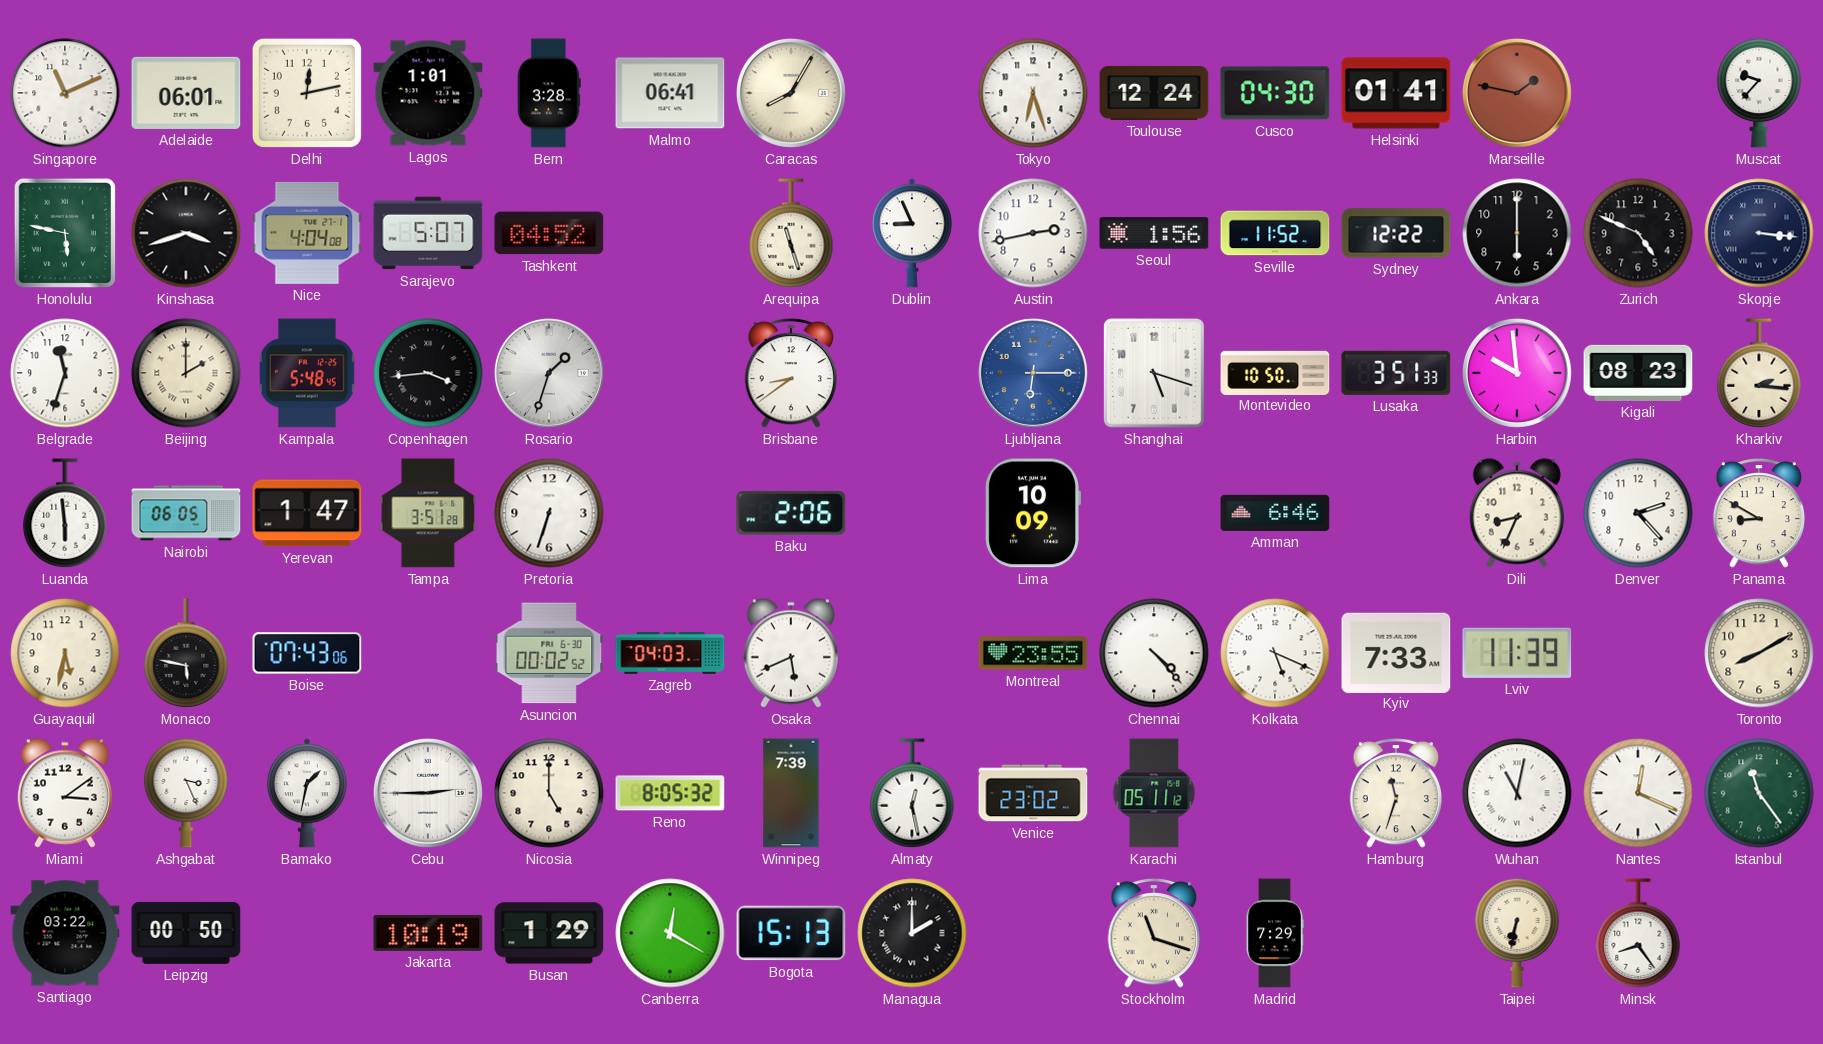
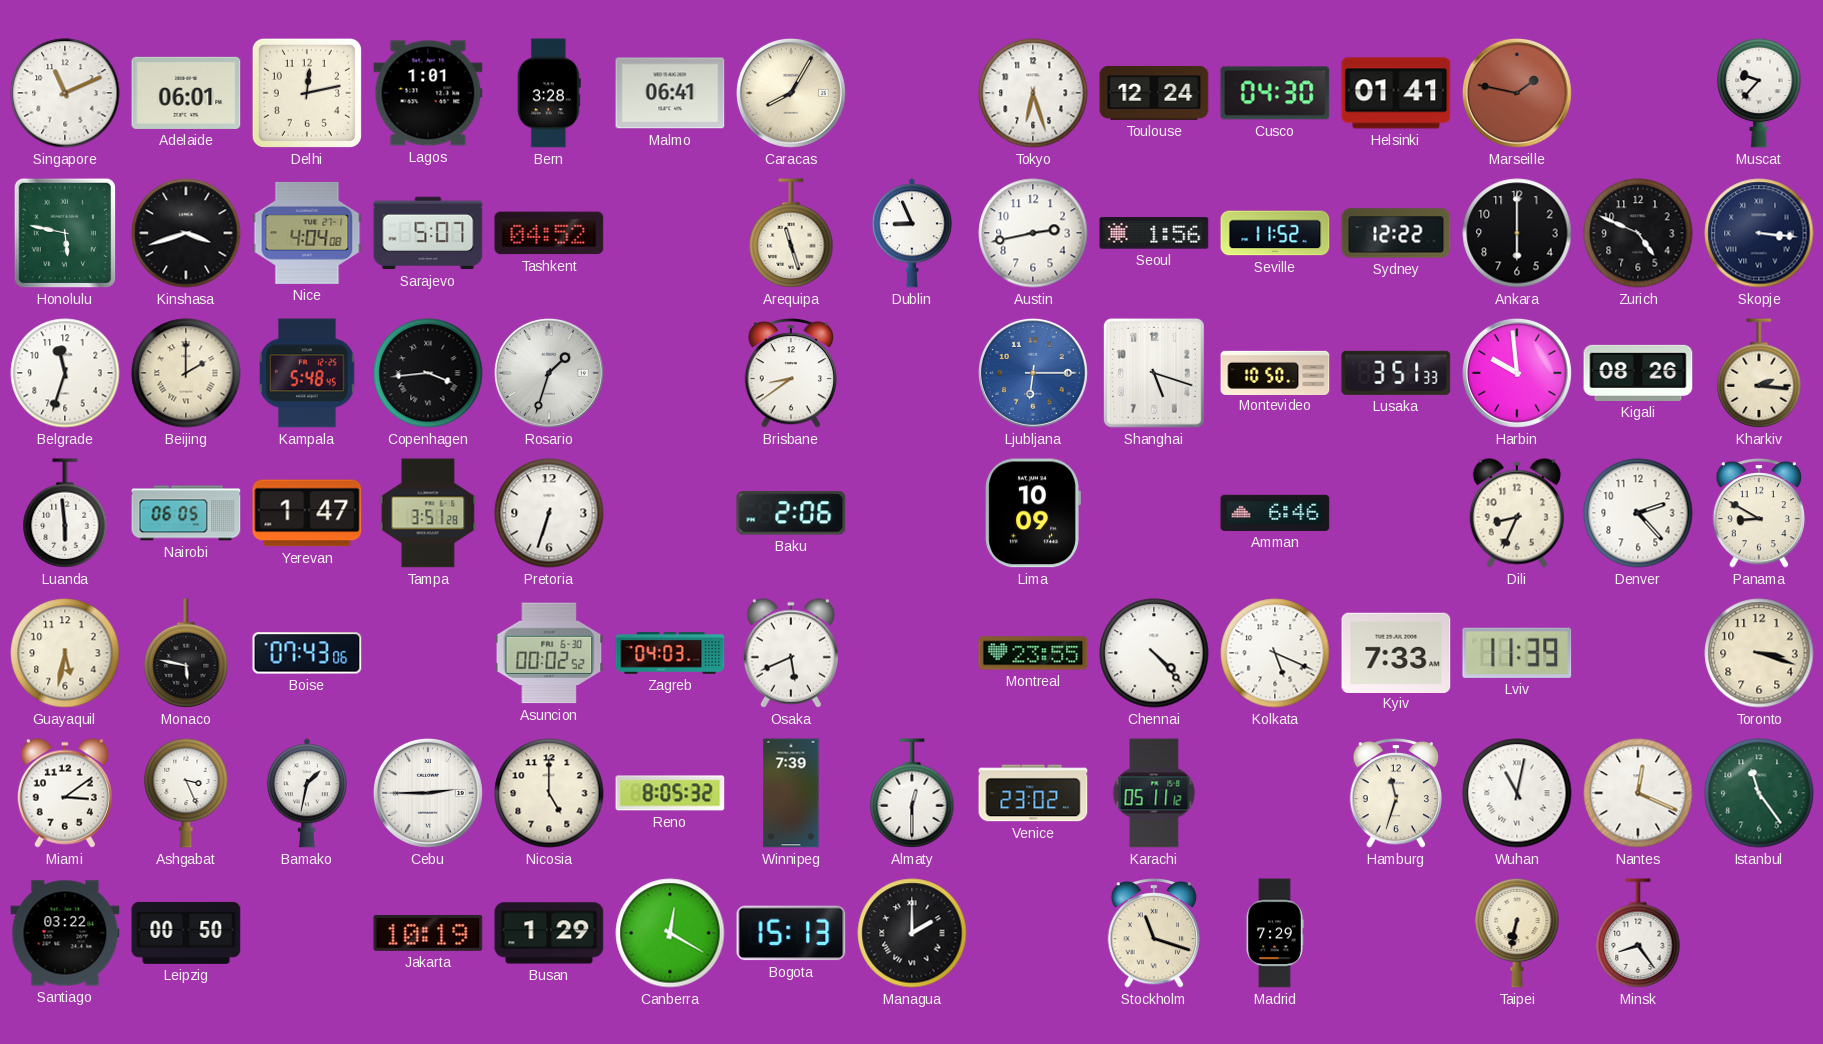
Kigali: 08:23 -> 08:26
Toronto: 8:10 -> 3:18
Almaty: 12:28 -> 12:30
